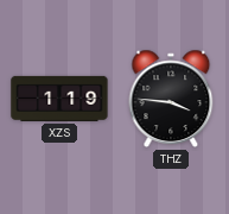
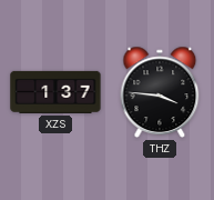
XZS: 1:19 -> 1:37
